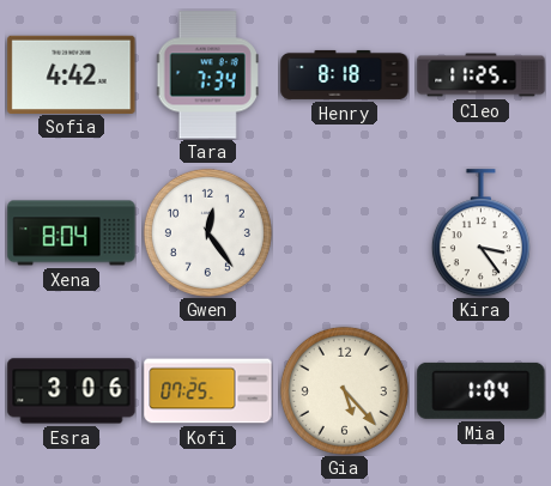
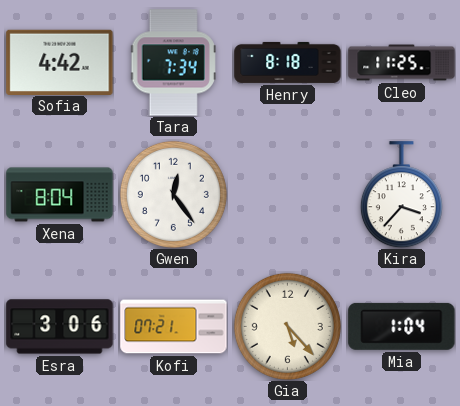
Kira: 3:24 -> 3:37
Kofi: 07:25 -> 07:21
